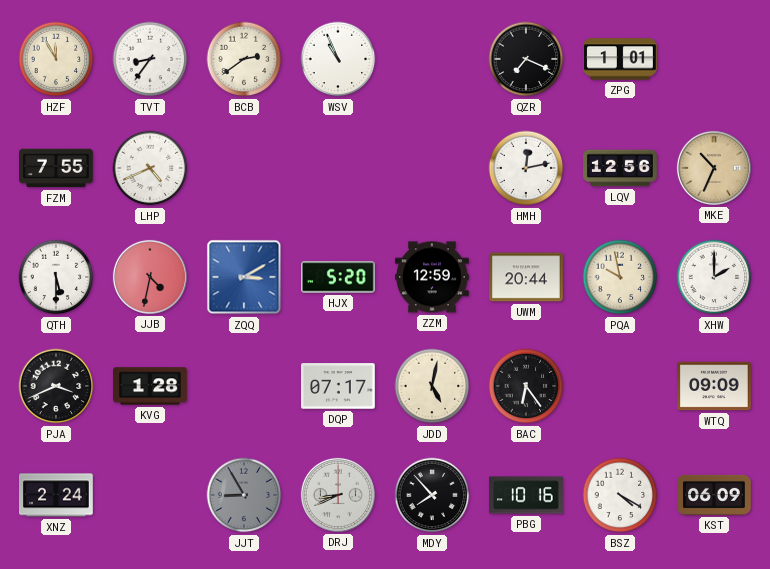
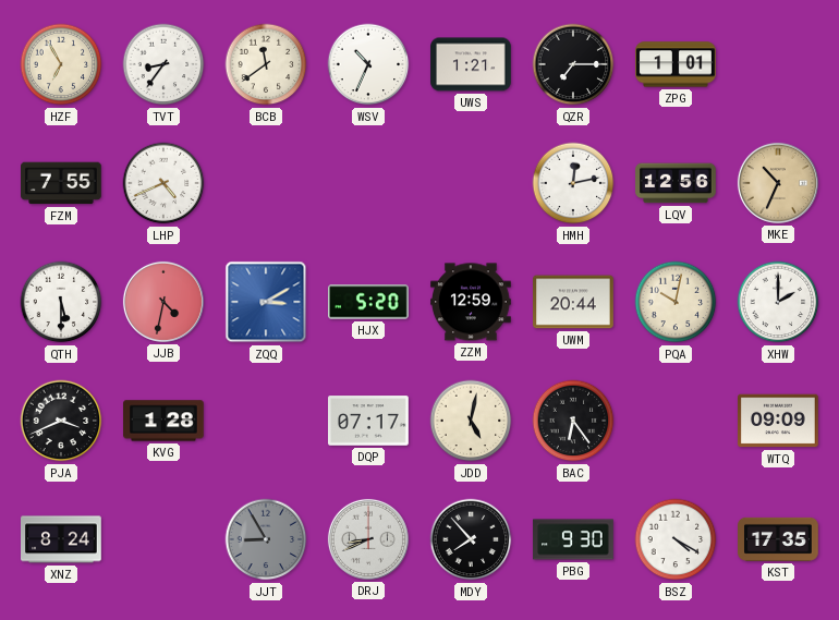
HZF: 11:55 -> 6:55
BCB: 2:39 -> 11:39
WSV: 10:56 -> 10:34
UWS: none -> 1:21
QZR: 7:19 -> 7:15
PQA: 9:58 -> 10:02
XNZ: 2:24 -> 8:24
PBG: 10:16 -> 9:30
KST: 06:09 -> 17:35
